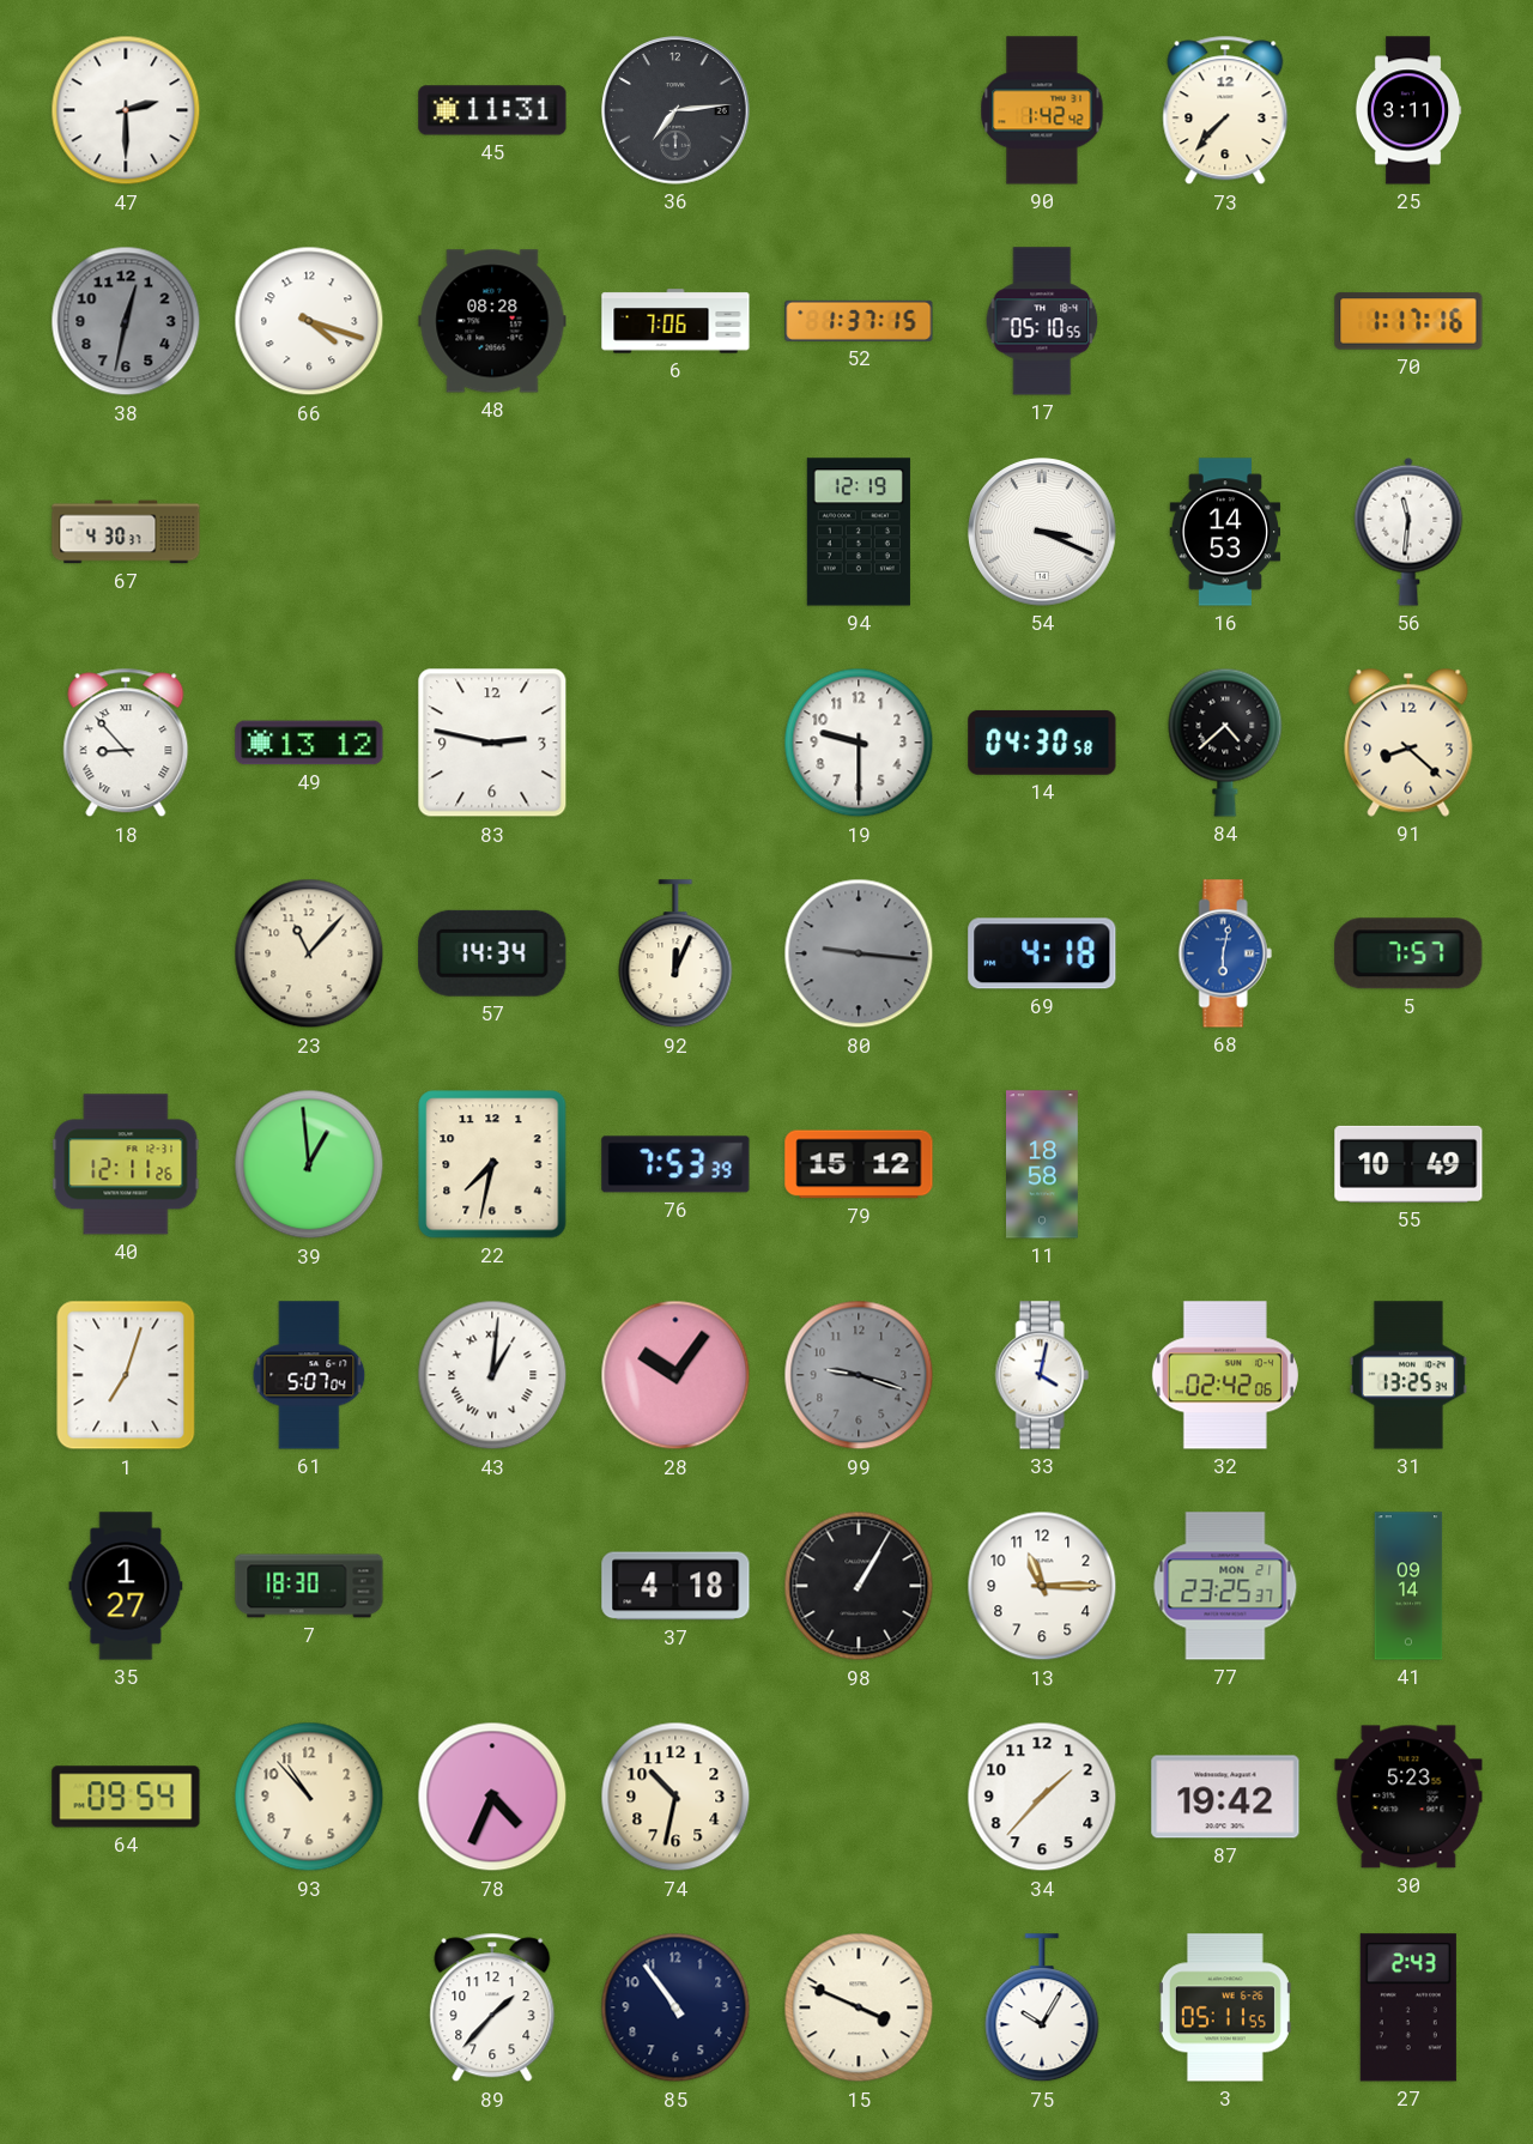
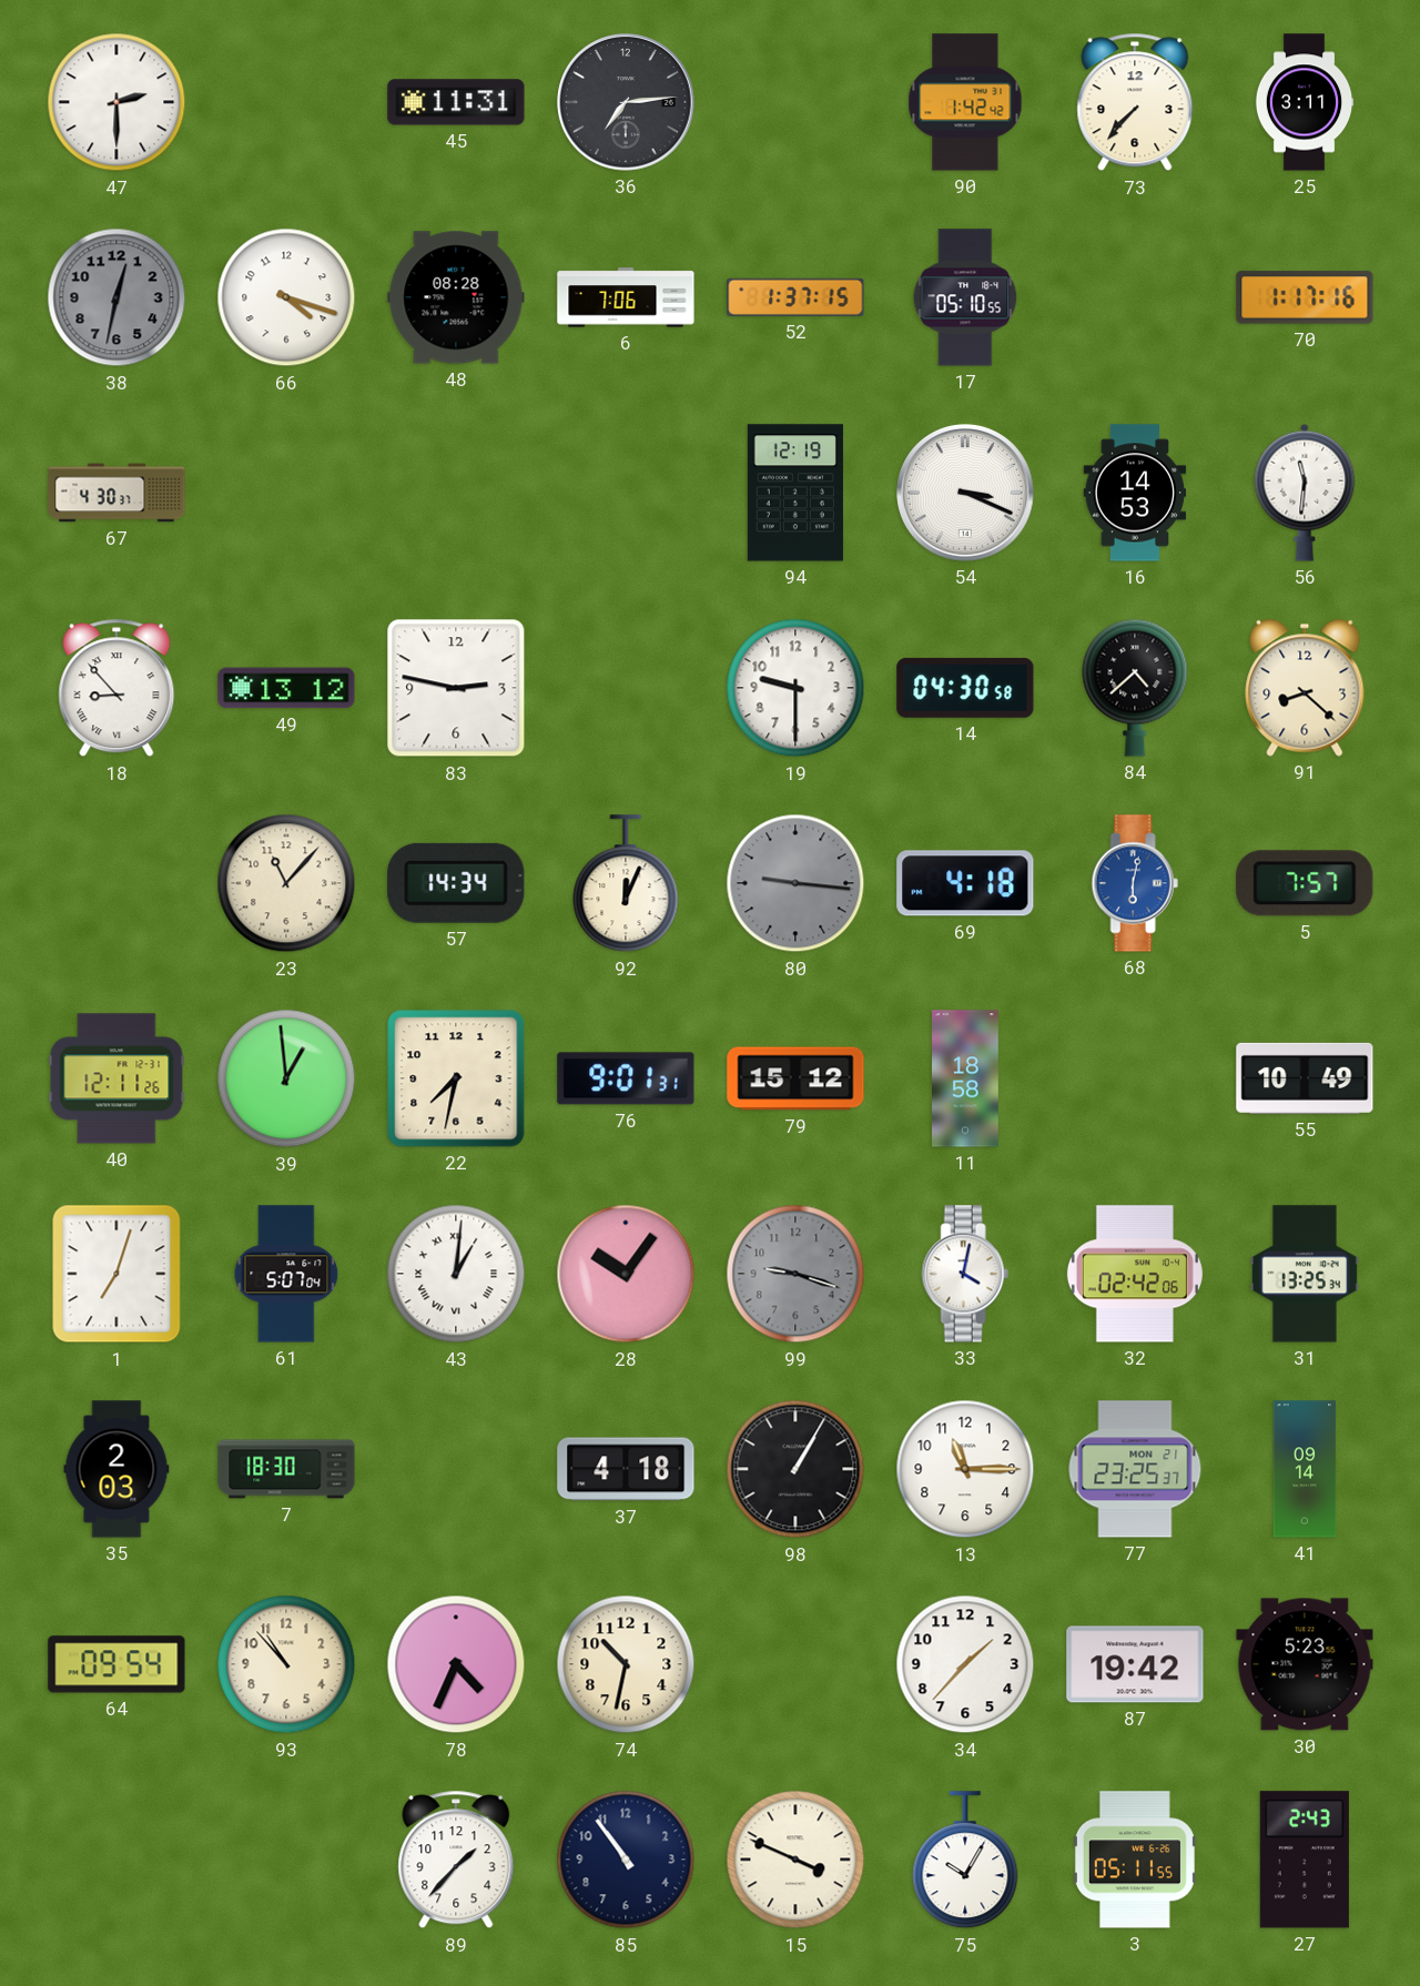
76: 7:53 -> 9:01
35: 1:27 -> 2:03
